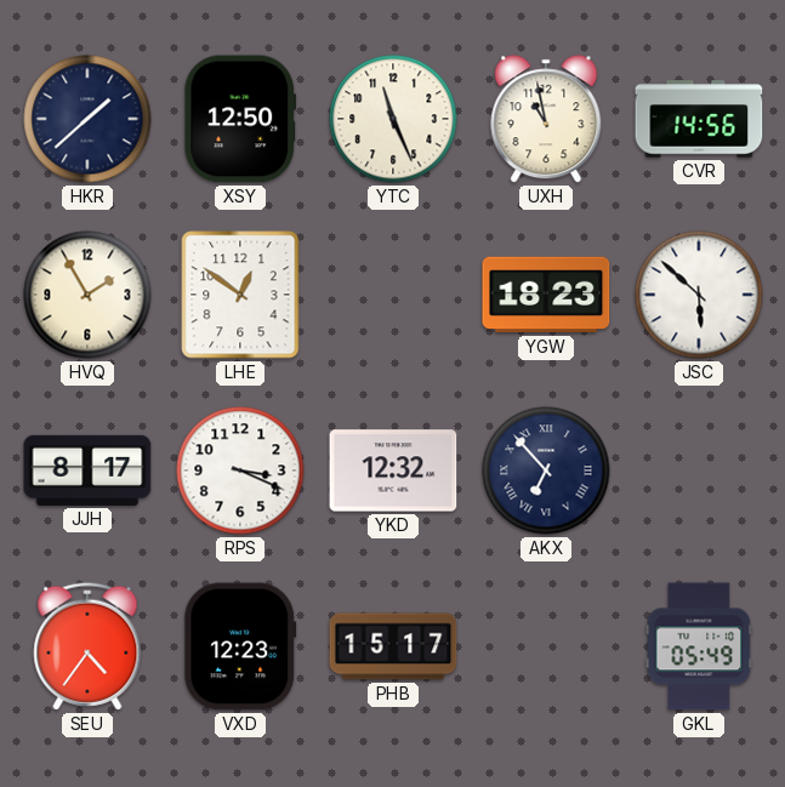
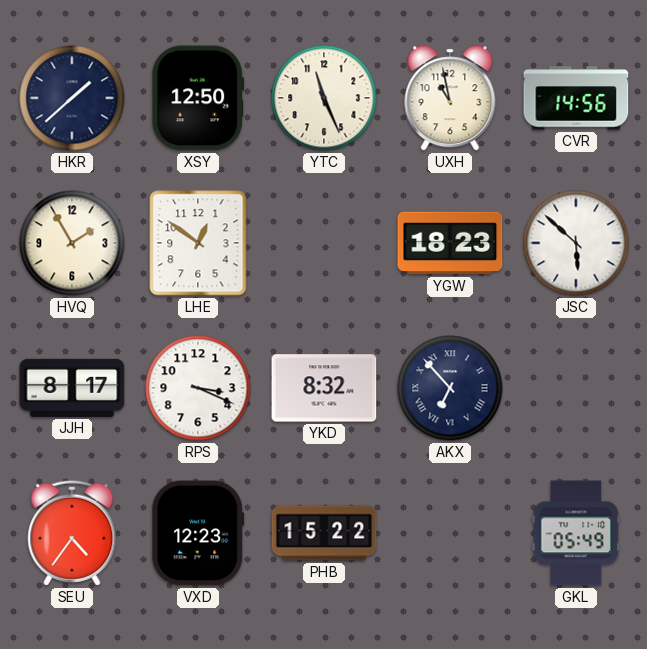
YKD: 12:32 -> 8:32
PHB: 15:17 -> 15:22
